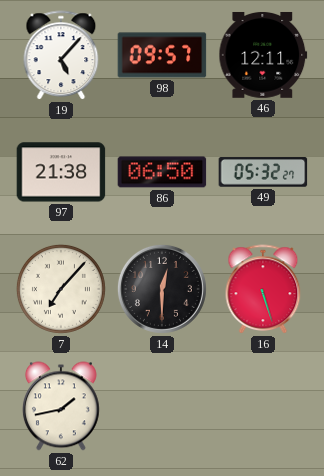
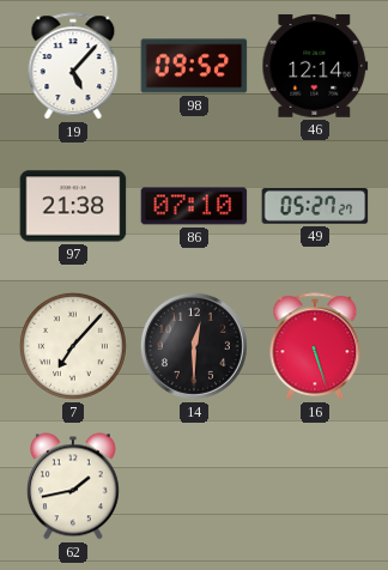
98: 09:57 -> 09:52
46: 12:11 -> 12:14
86: 06:50 -> 07:10
49: 05:32 -> 05:27
